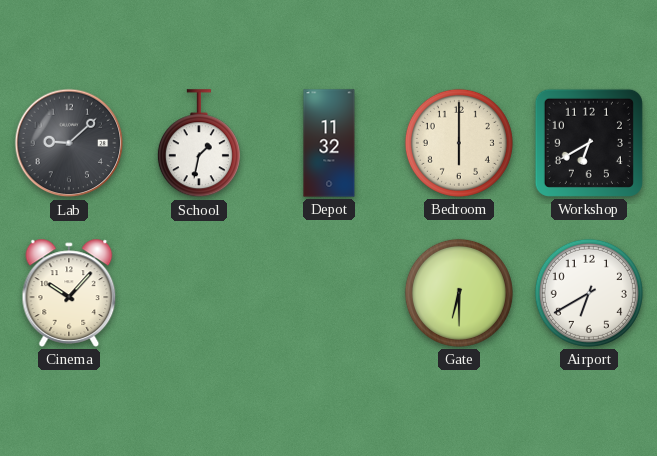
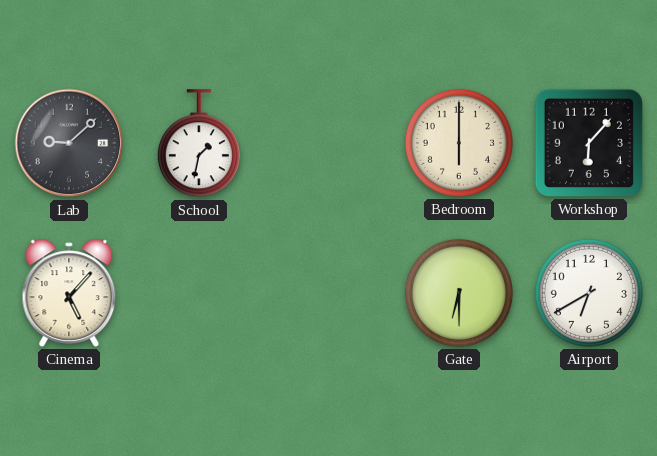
Depot: 11:32 -> none
Workshop: 6:40 -> 6:07
Cinema: 10:07 -> 5:07
